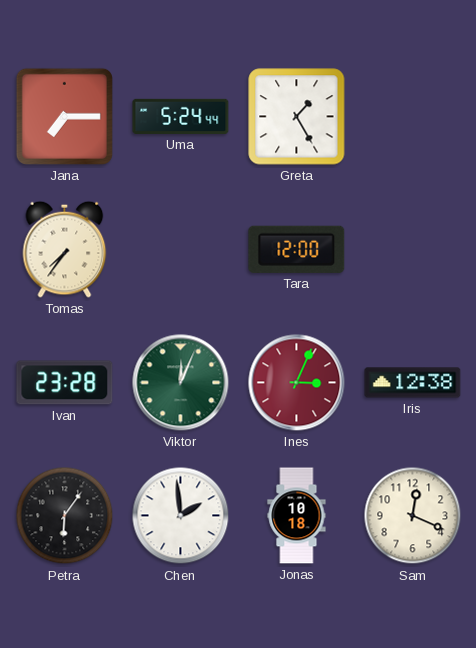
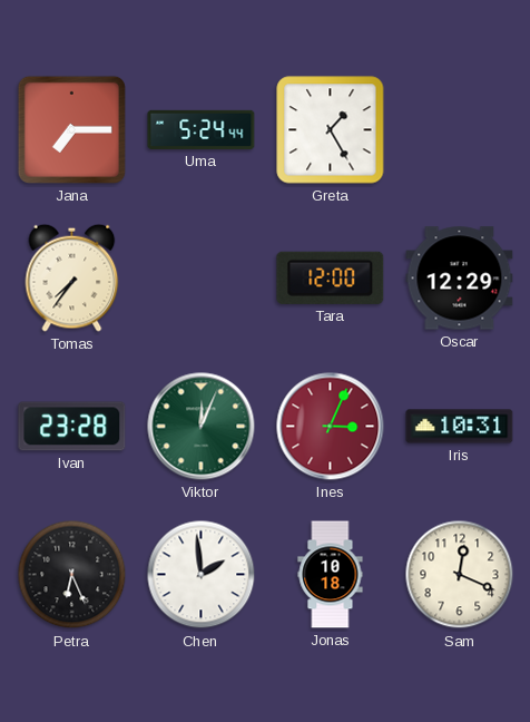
Oscar: none -> 12:29
Iris: 12:38 -> 10:31
Petra: 6:06 -> 6:26
